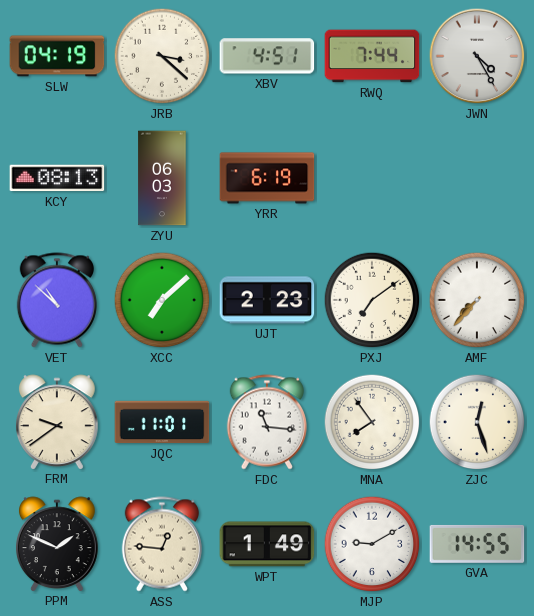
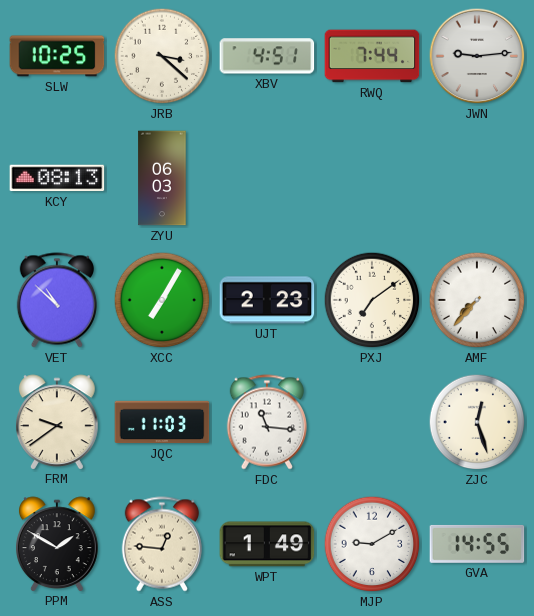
SLW: 04:19 -> 10:25
JWN: 4:25 -> 9:14
YRR: 6:19 -> none
XCC: 7:08 -> 7:05
JQC: 11:01 -> 11:03
MNA: 7:54 -> none
PPM: 1:49 -> 1:50
